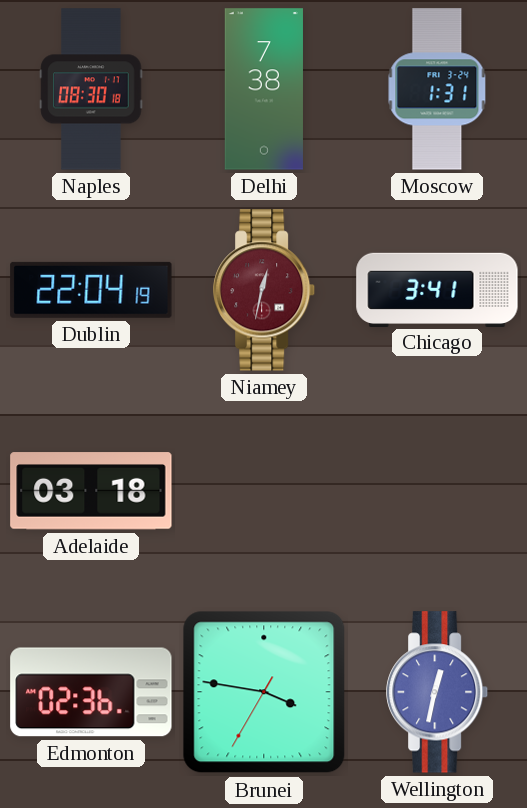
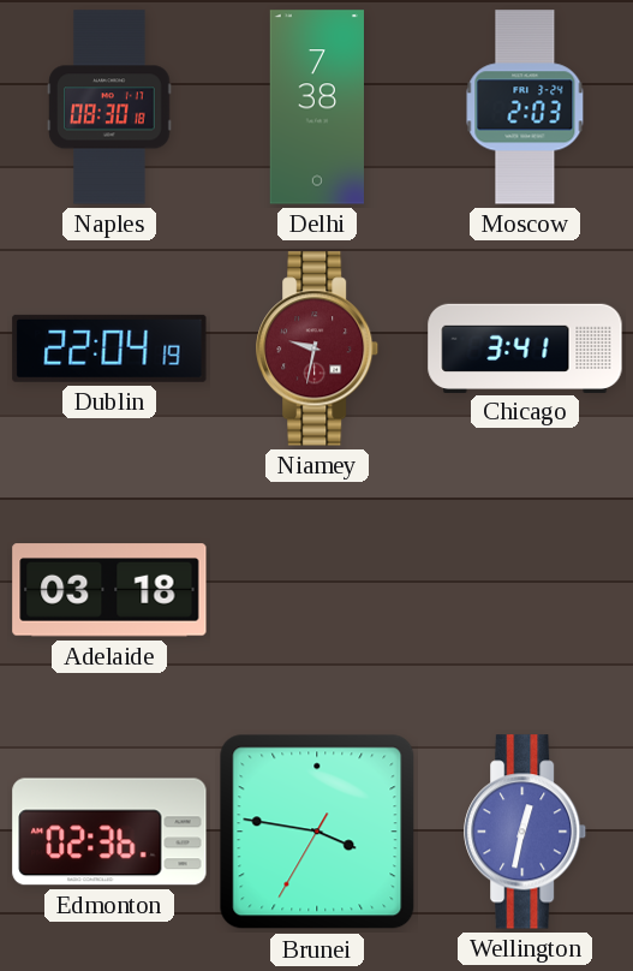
Moscow: 1:31 -> 2:03
Niamey: 12:32 -> 9:32
